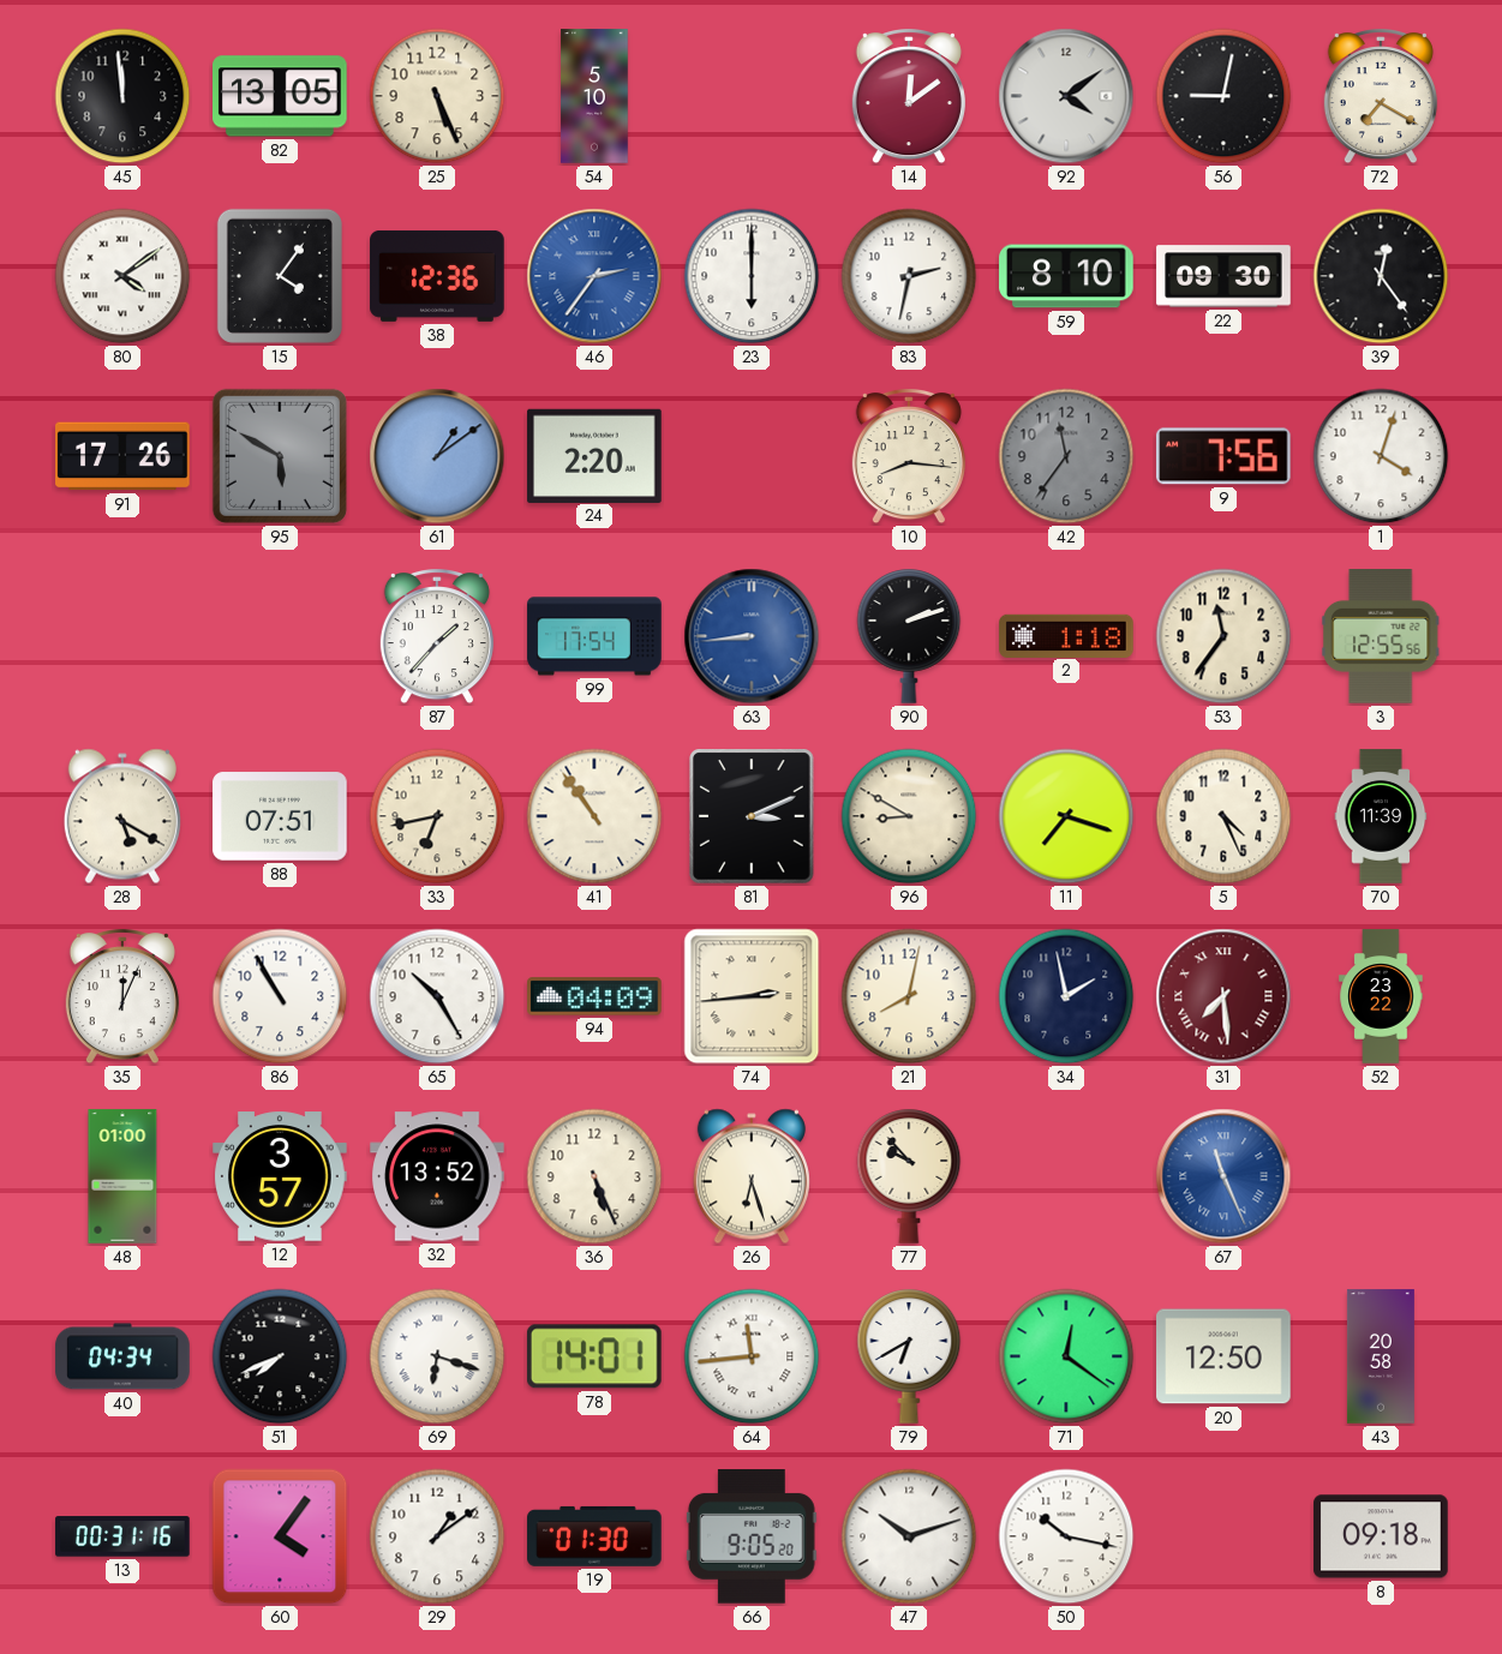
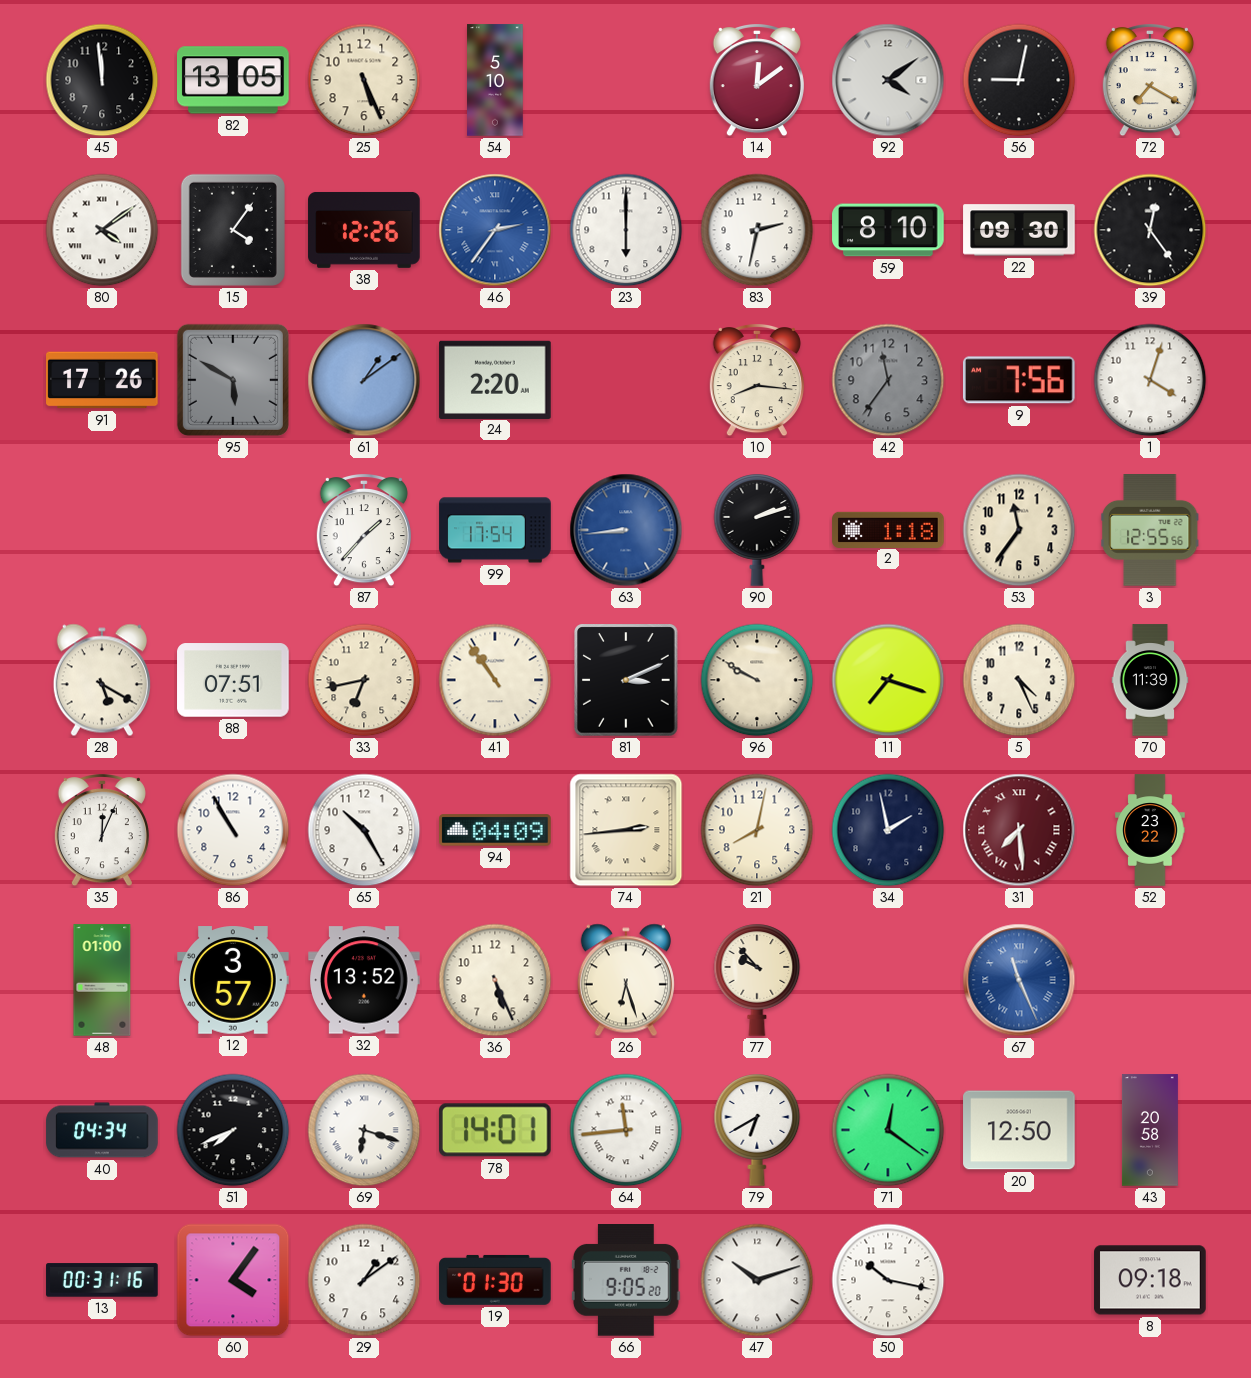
38: 12:36 -> 12:26
96: 8:50 -> 9:50
